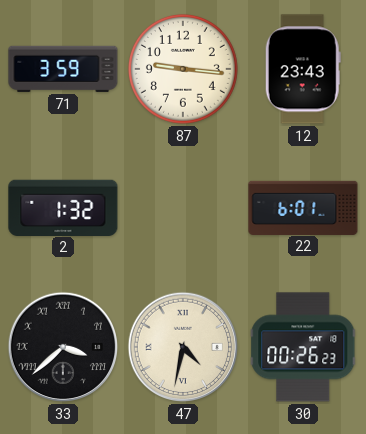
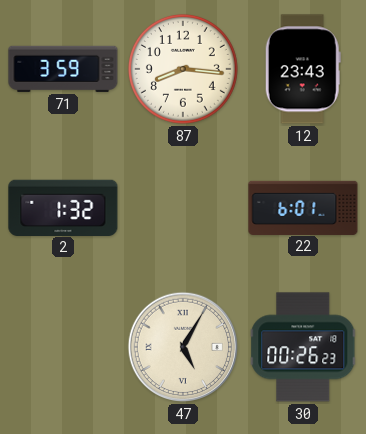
87: 9:16 -> 8:16
33: 3:38 -> none
47: 4:32 -> 5:05
